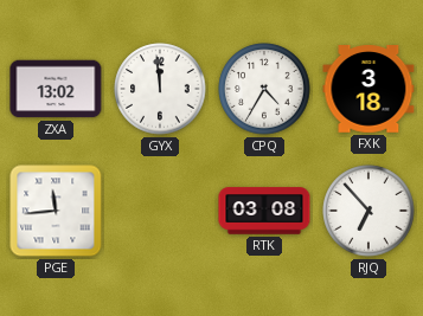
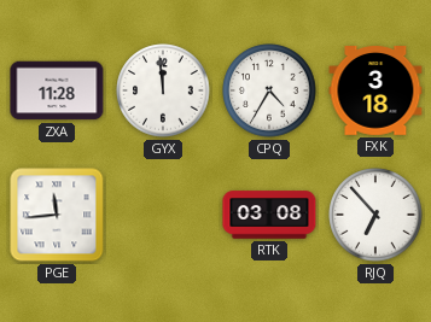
ZXA: 13:02 -> 11:28
